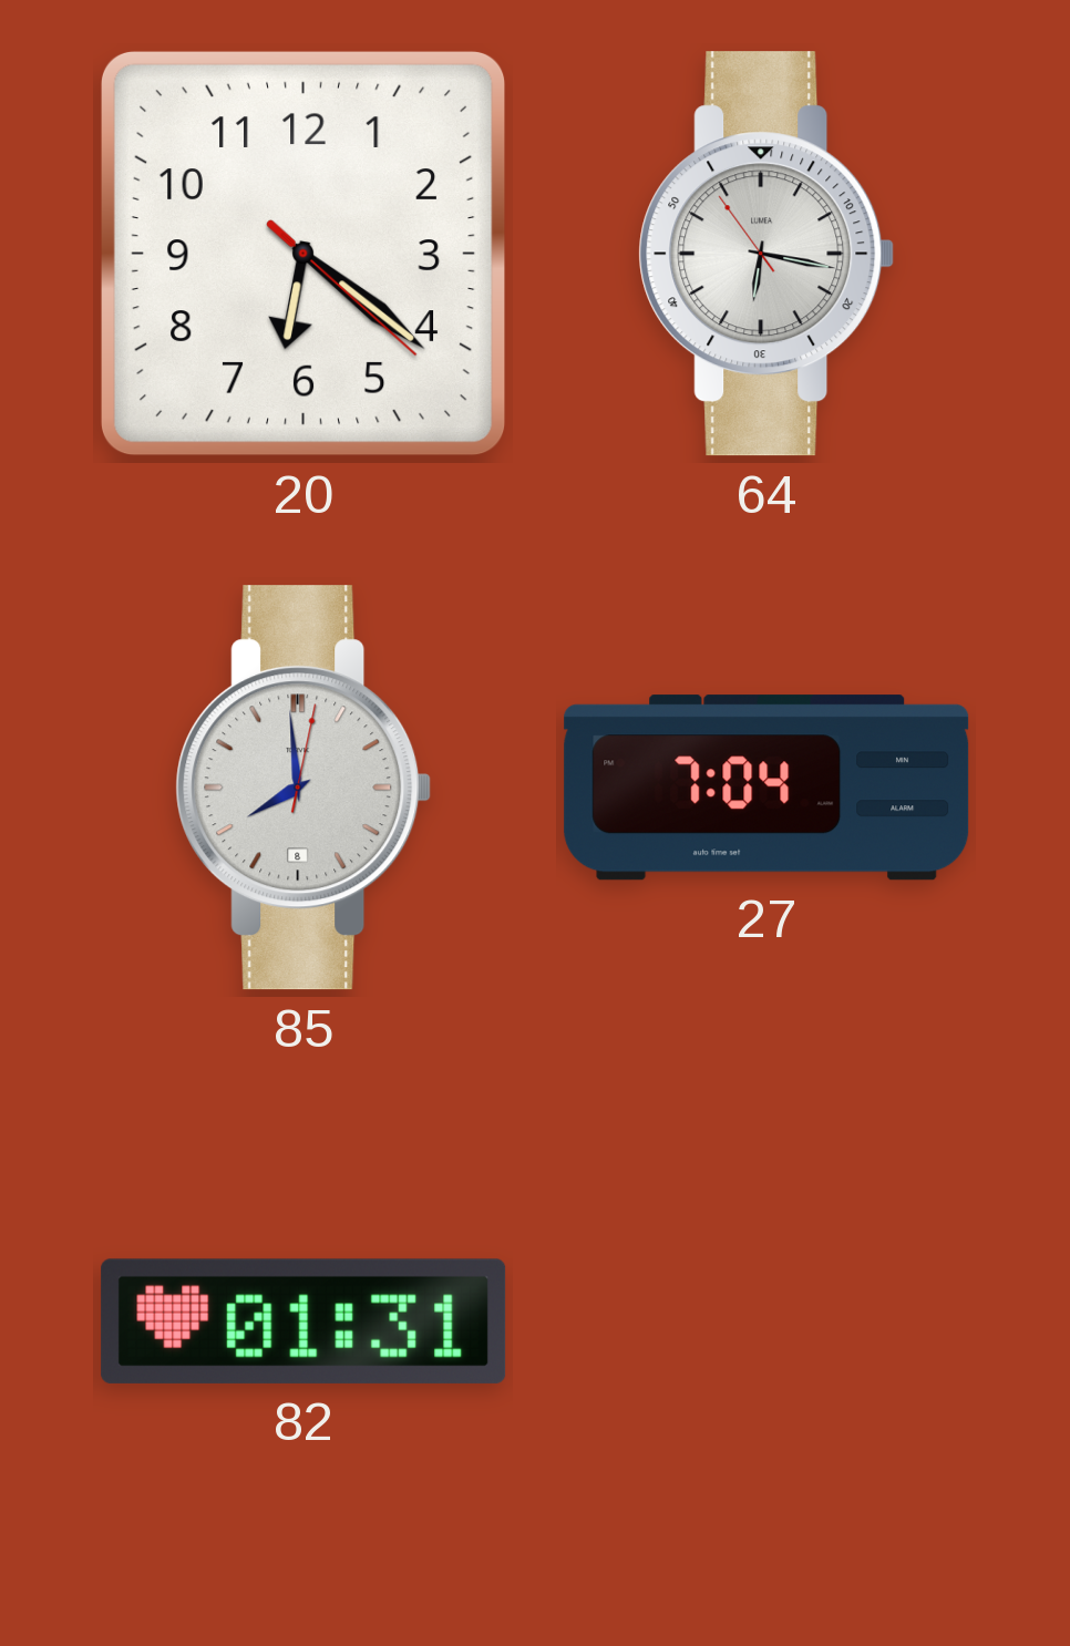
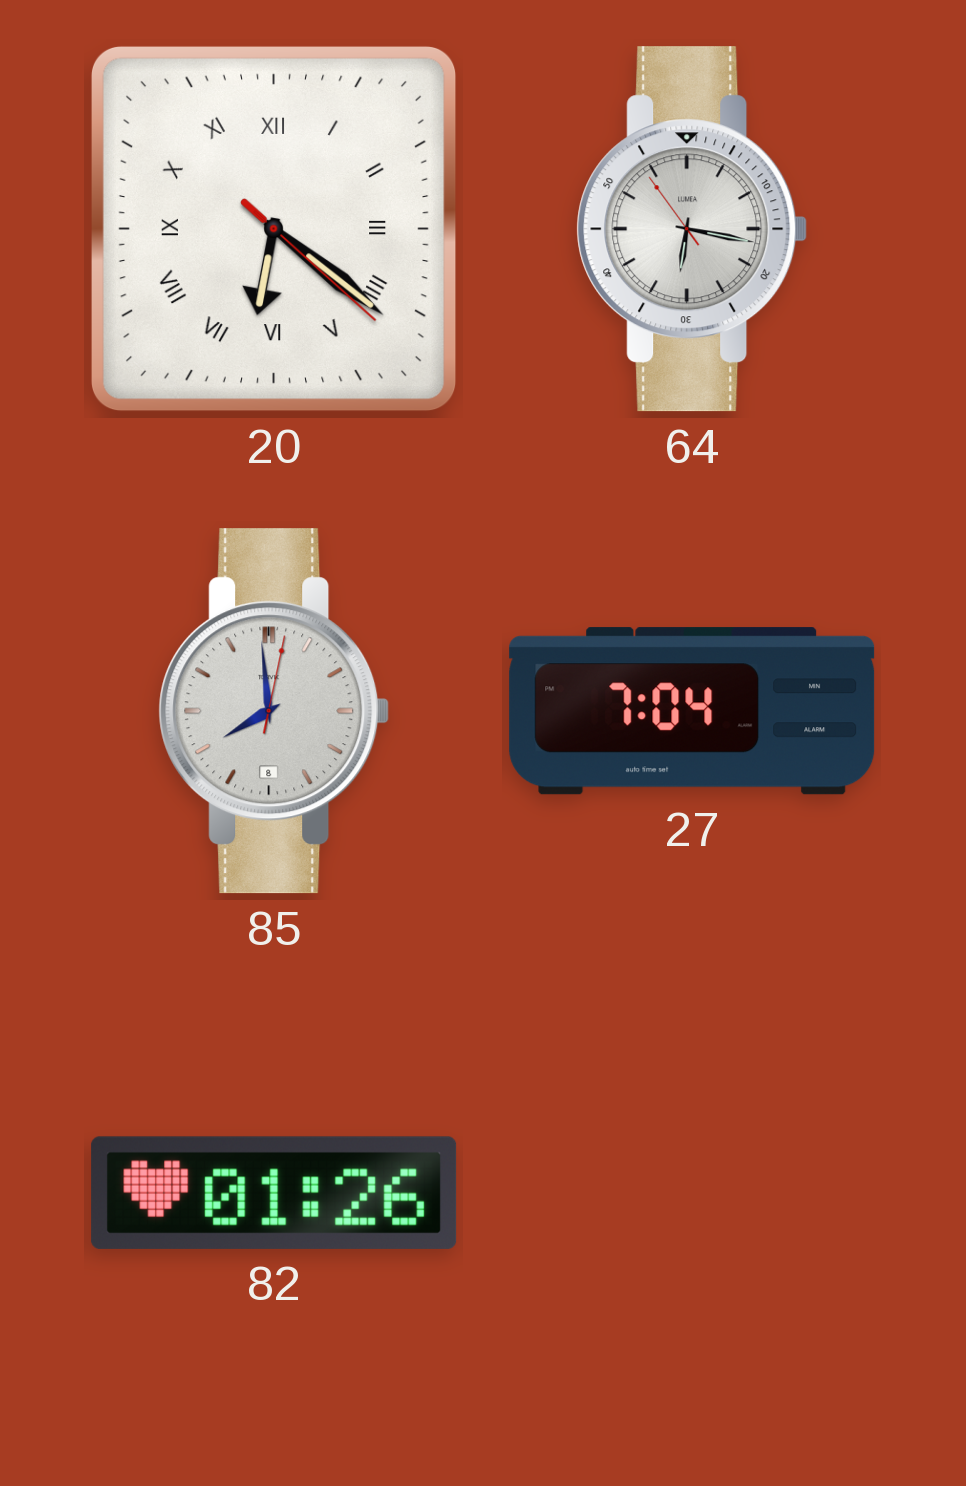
20 numerals: Arabic -> Roman
82: 01:31 -> 01:26
